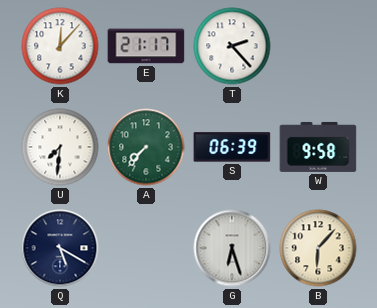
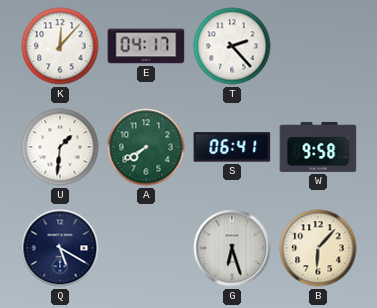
E: 21:17 -> 04:17
U: 7:31 -> 1:31
A: 7:37 -> 7:40
S: 06:39 -> 06:41
